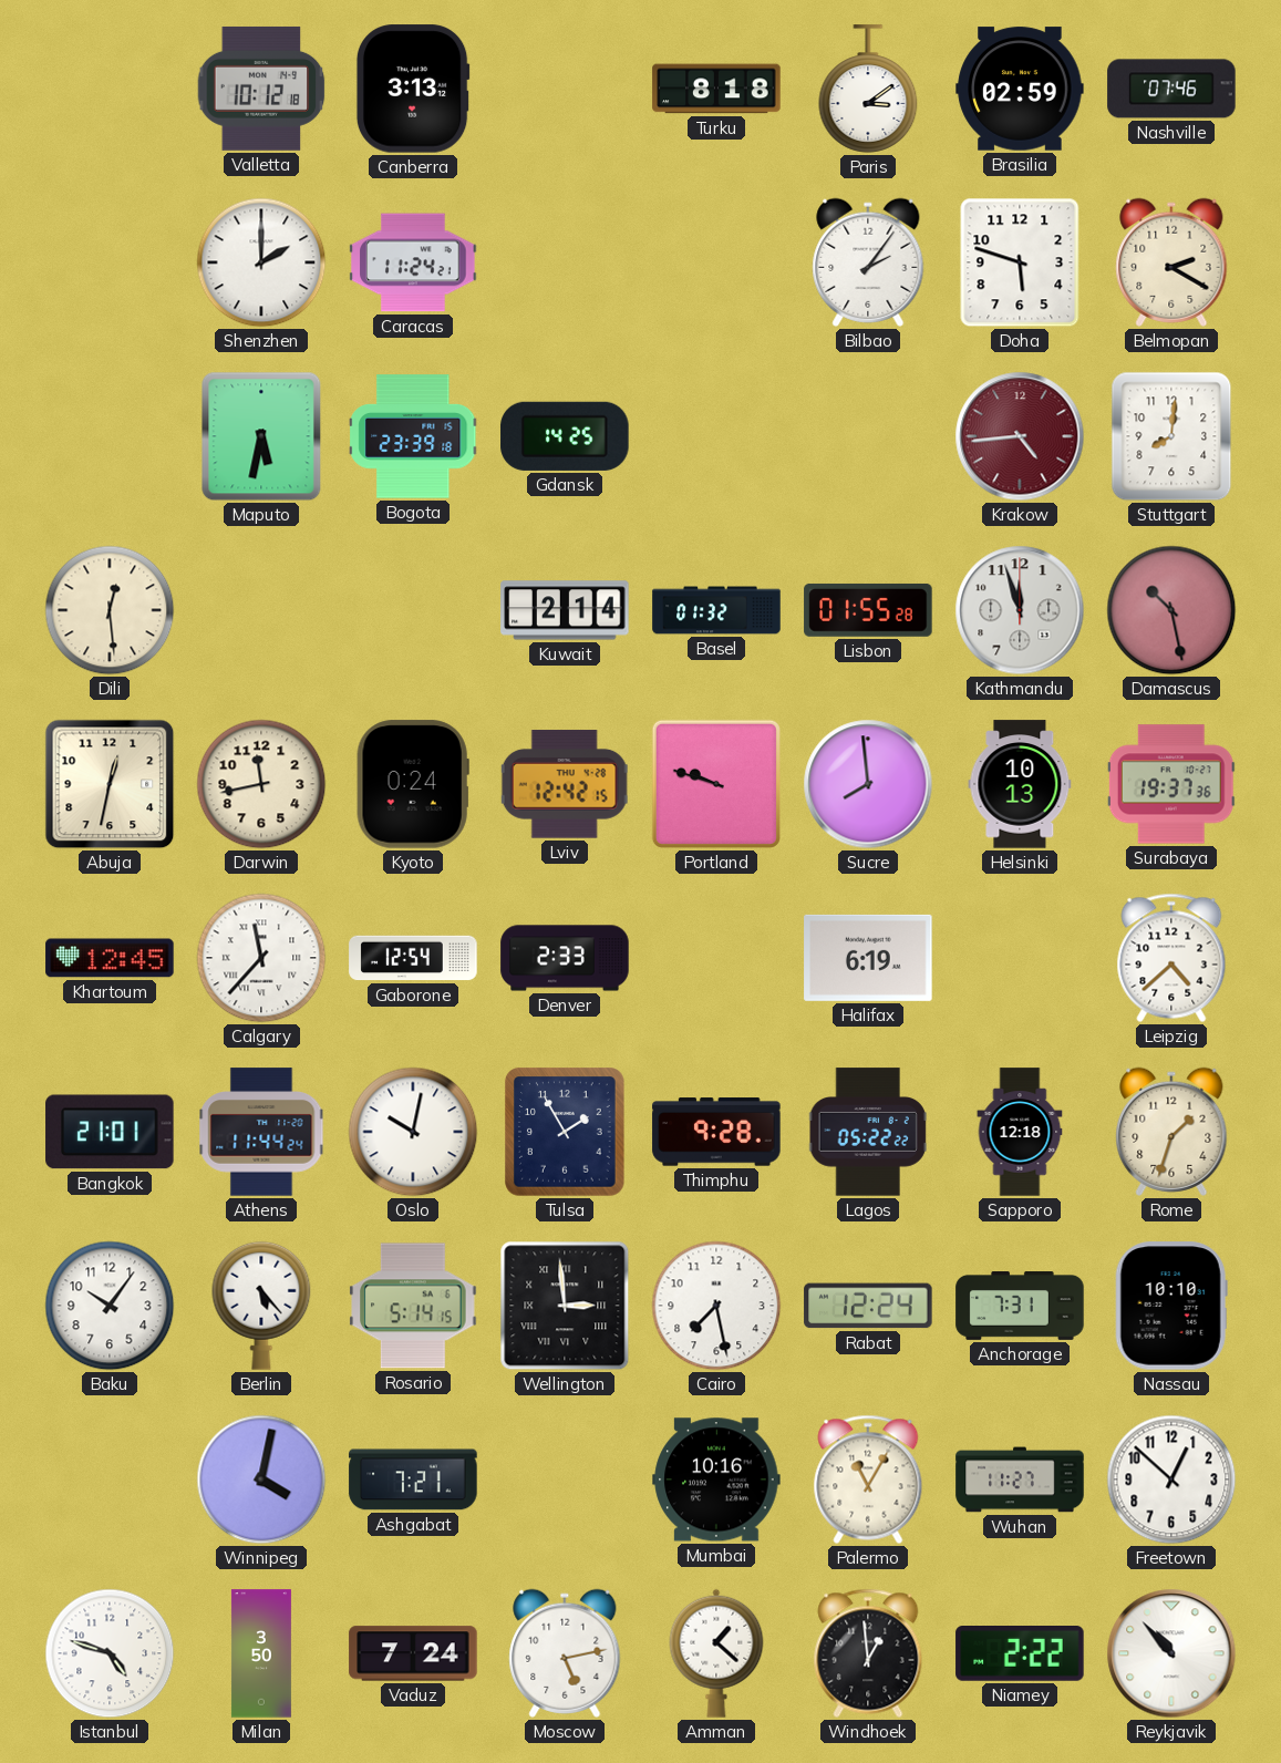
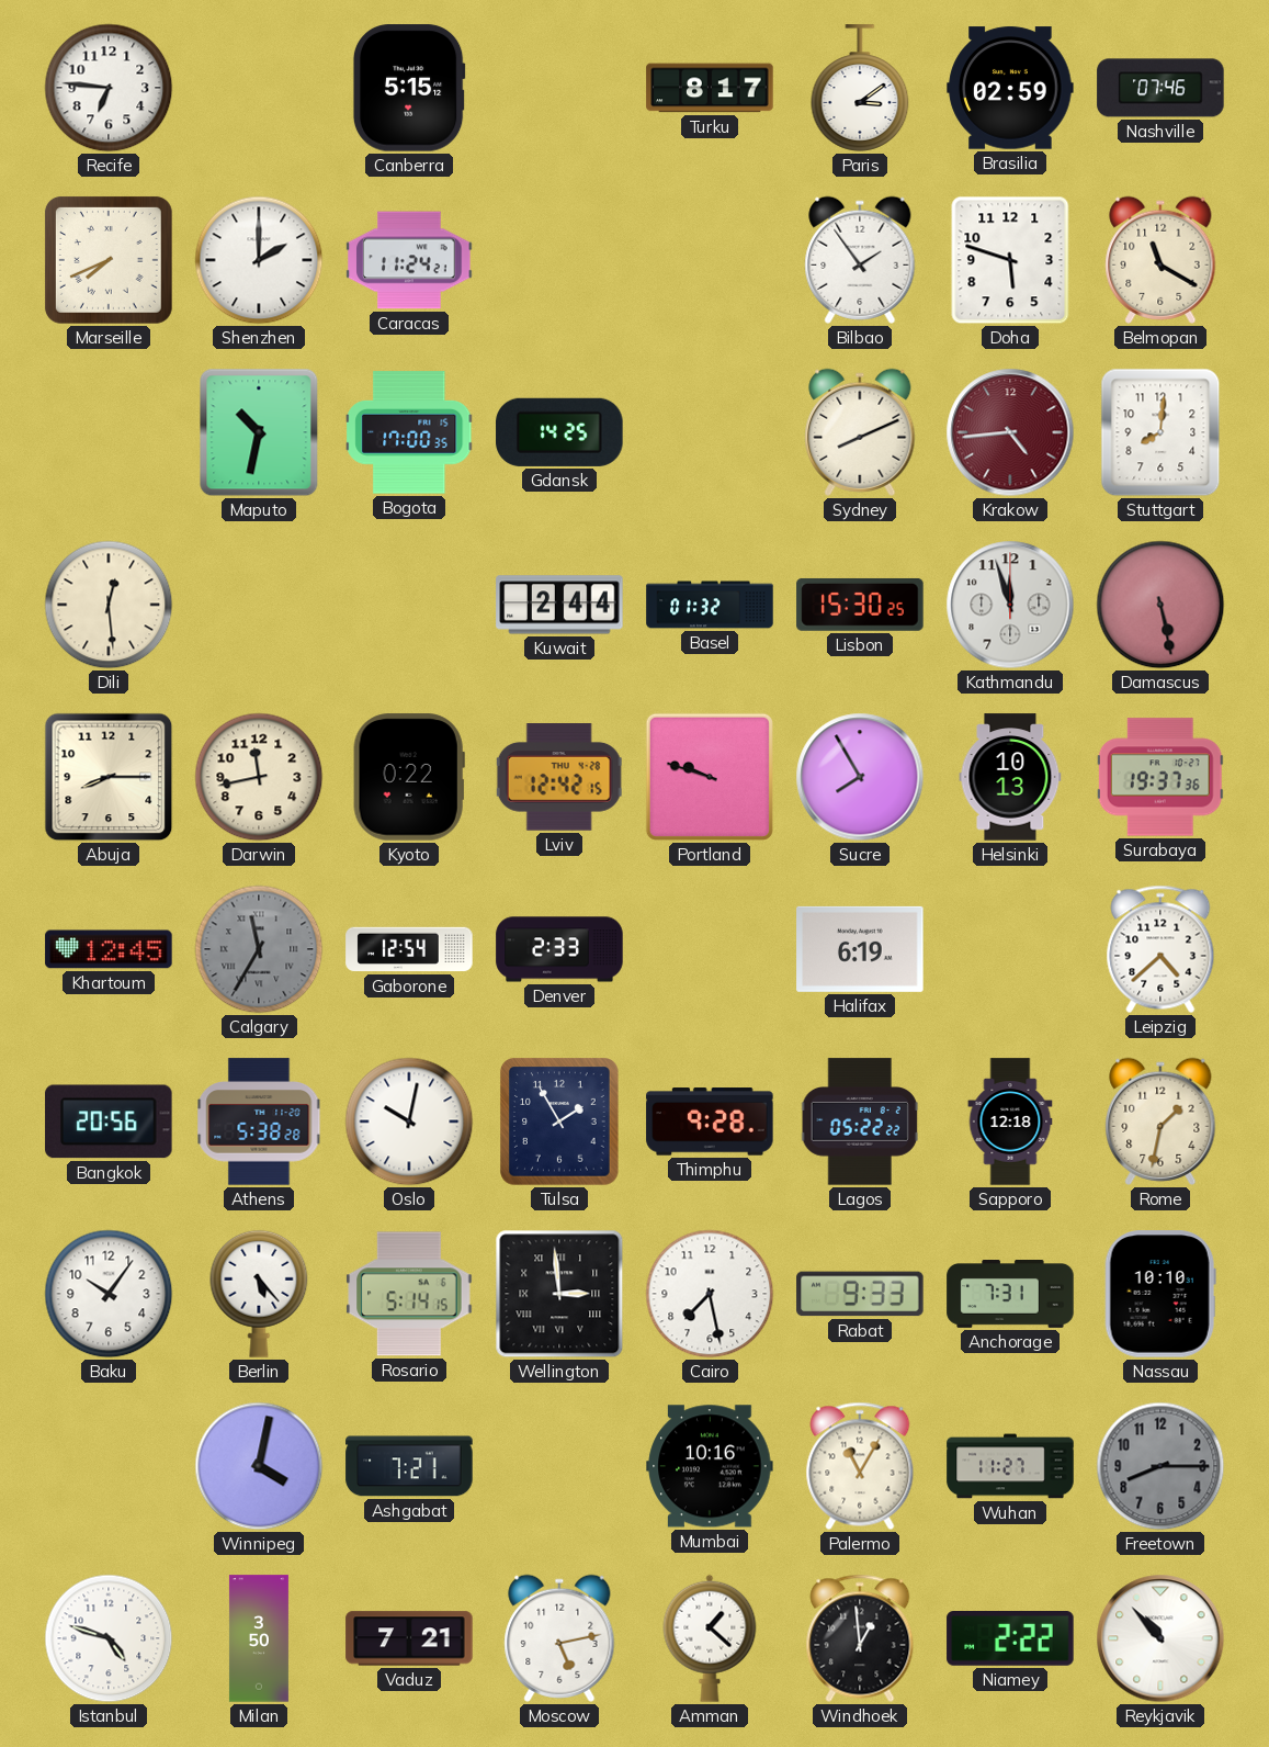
Recife: none -> 6:46
Valletta: 10:12 -> none
Canberra: 3:13 -> 5:15
Turku: 8:18 -> 8:17
Marseille: none -> 7:41
Bilbao: 2:06 -> 1:54
Belmopan: 2:20 -> 11:20
Maputo: 5:32 -> 10:32
Bogota: 23:39 -> 17:00
Sydney: none -> 8:11
Kuwait: 2:14 -> 2:44
Lisbon: 01:55 -> 15:30
Damascus: 10:28 -> 5:28
Abuja: 12:32 -> 8:15
Kyoto: 0:24 -> 0:22
Sucre: 7:59 -> 7:55
Calgary: 11:37 -> 11:35
Calgary dial: white -> grey
Bangkok: 21:01 -> 20:56
Athens: 11:44 -> 5:38
Rome: 1:33 -> 1:32
Rabat: 12:24 -> 9:33
Freetown: 12:52 -> 8:15
Freetown dial: white -> grey
Vaduz: 7:24 -> 7:21
